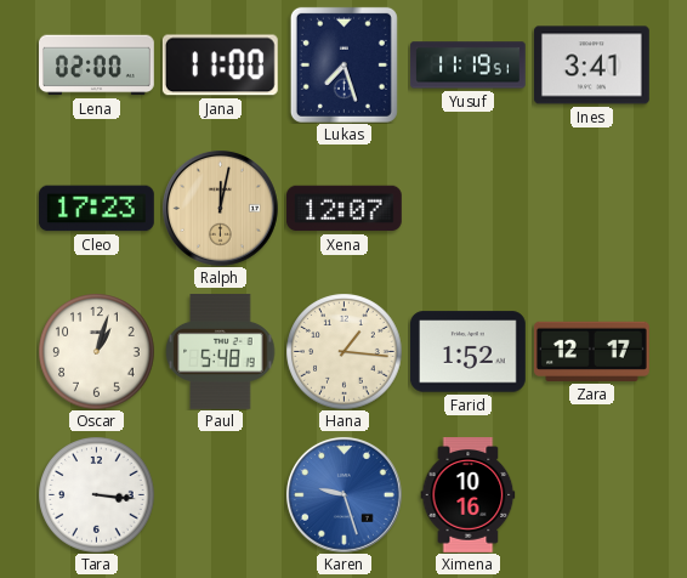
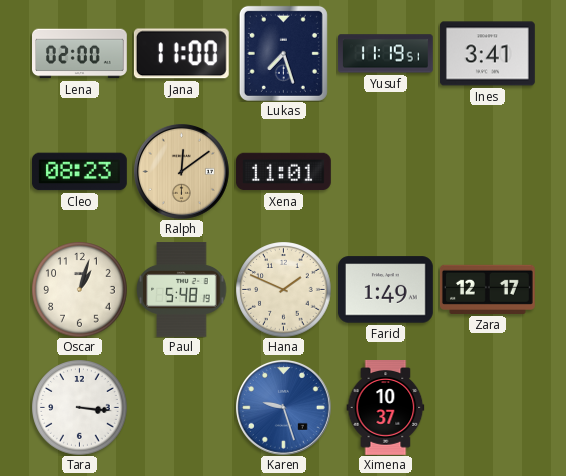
Cleo: 17:23 -> 08:23
Ralph: 12:02 -> 12:09
Xena: 12:07 -> 11:01
Hana: 1:16 -> 1:49
Farid: 1:52 -> 1:49
Ximena: 10:16 -> 10:37
